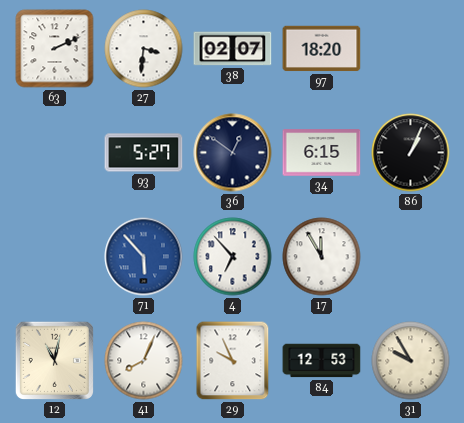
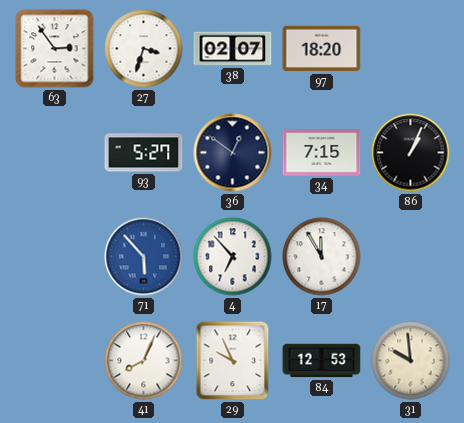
63: 2:11 -> 2:54
27: 3:31 -> 3:33
34: 6:15 -> 7:15
12: 11:02 -> none
31: 9:55 -> 9:59
